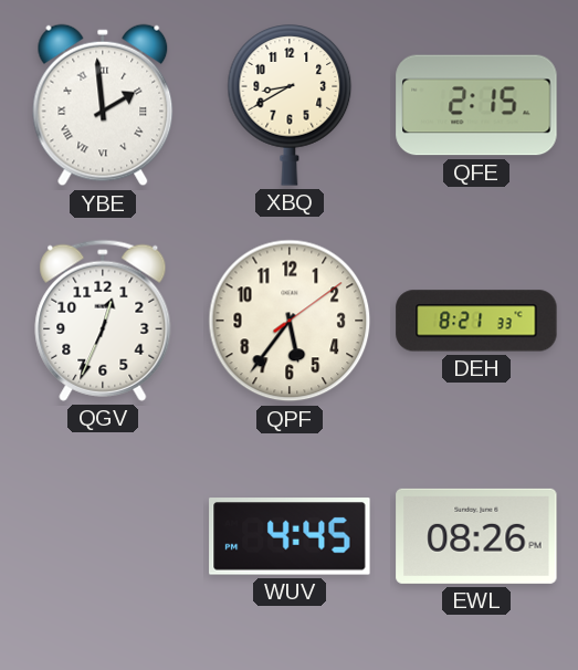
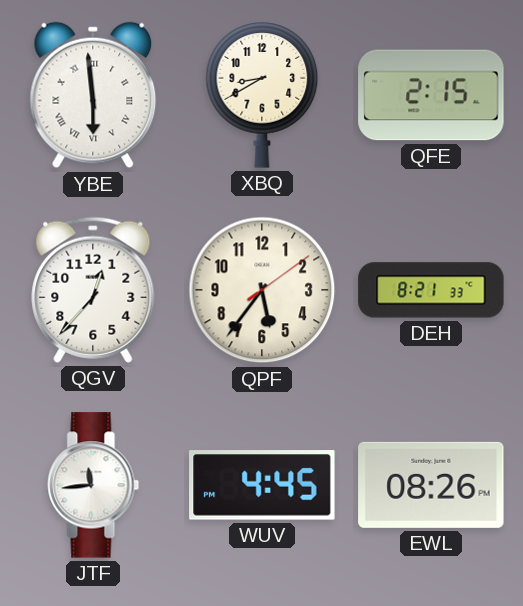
YBE: 1:59 -> 5:59
QGV: 12:34 -> 12:37
JTF: none -> 11:44
